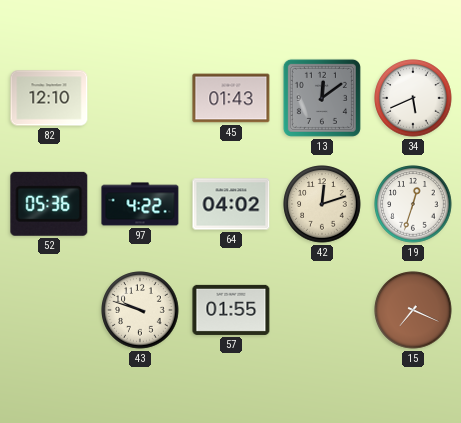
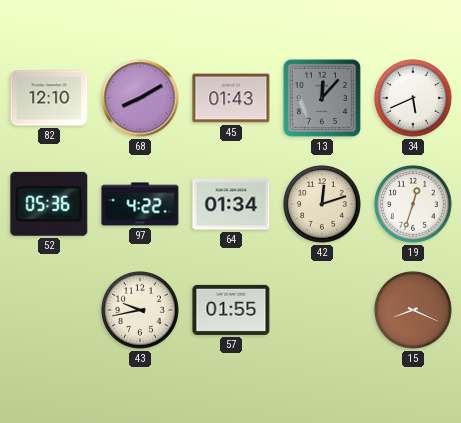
68: none -> 8:10
13: 12:09 -> 12:07
64: 04:02 -> 01:34
43: 9:48 -> 9:43
15: 7:19 -> 8:19
